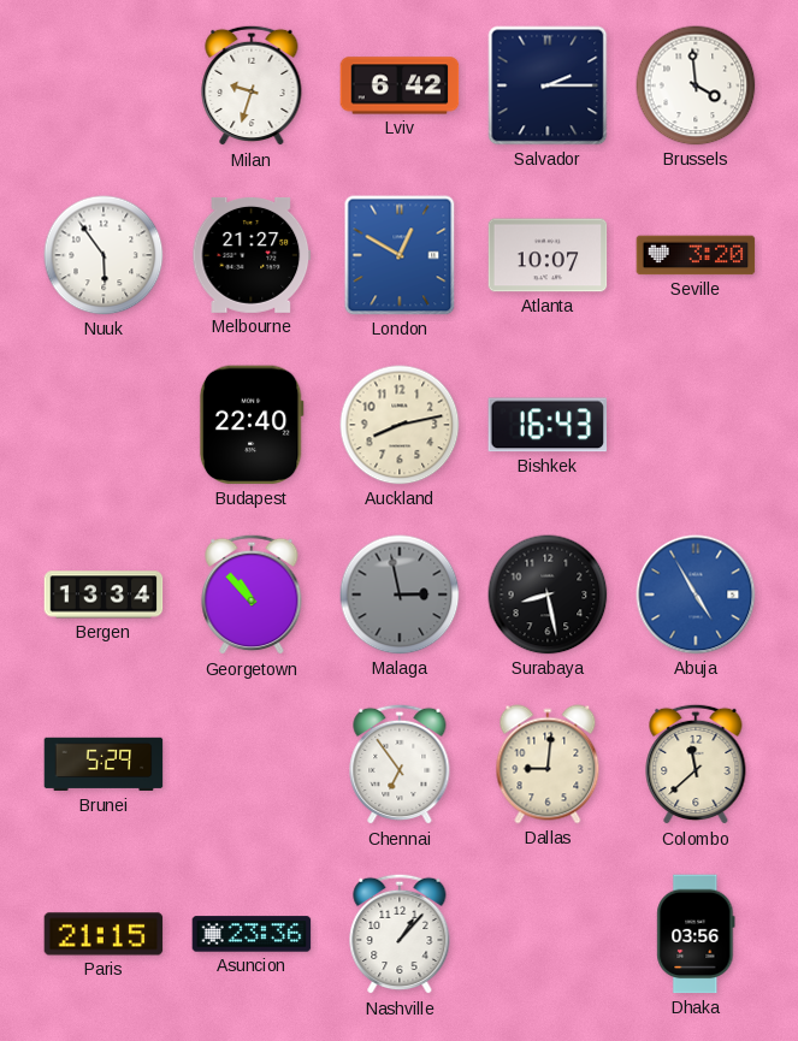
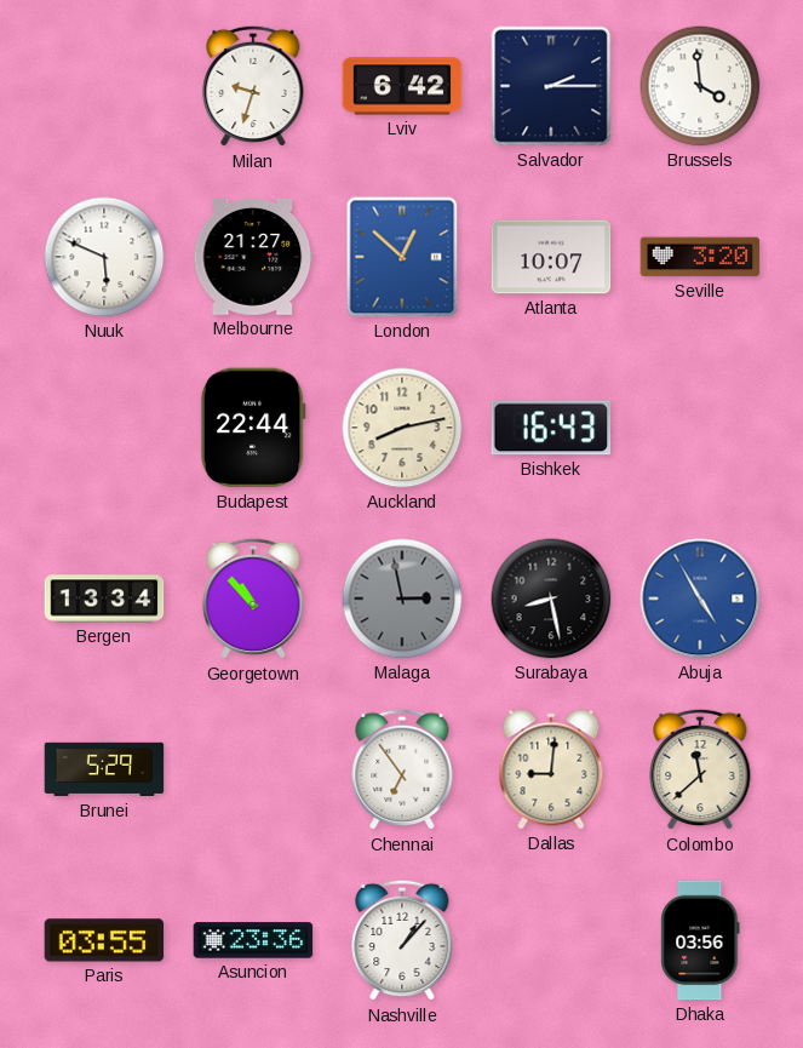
Nuuk: 5:54 -> 5:49
London: 12:50 -> 12:52
Budapest: 22:40 -> 22:44
Paris: 21:15 -> 03:55
